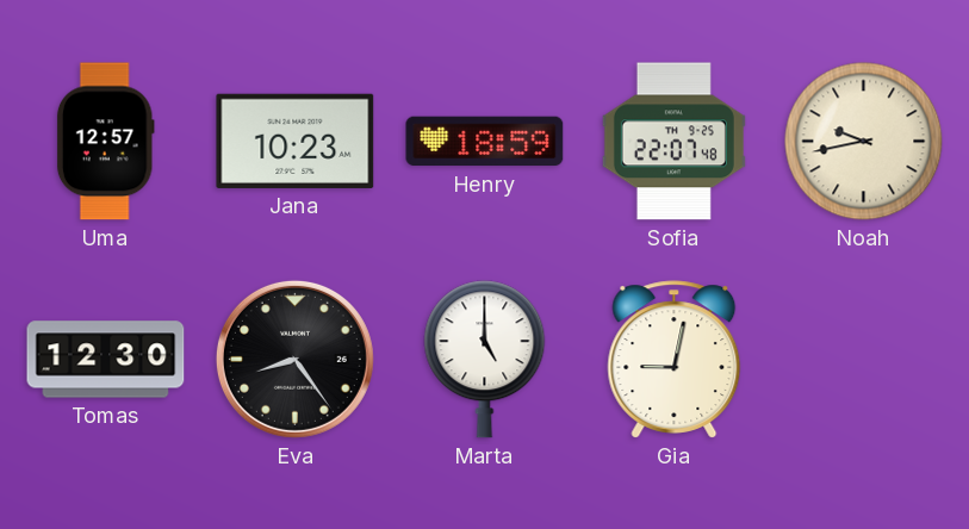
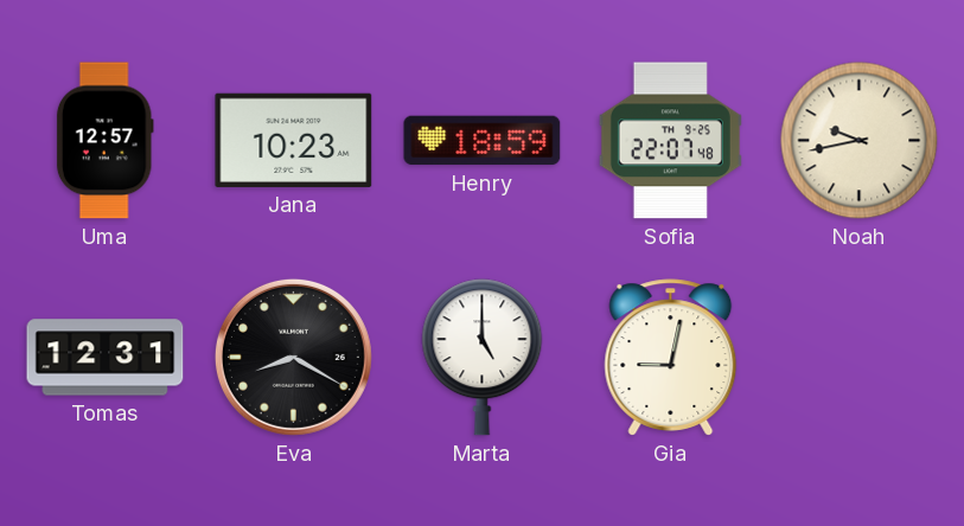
Tomas: 12:30 -> 12:31
Eva: 8:24 -> 8:20
